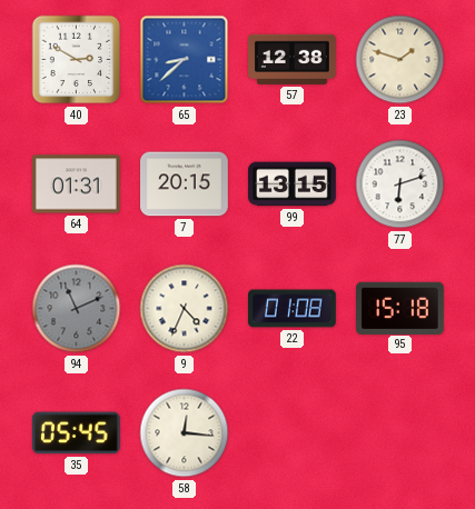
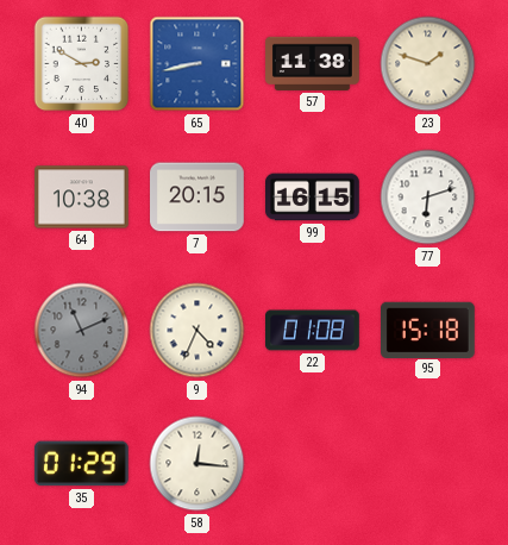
65: 8:38 -> 8:43
57: 12:38 -> 11:38
64: 01:31 -> 10:38
99: 13:15 -> 16:15
35: 05:45 -> 01:29
